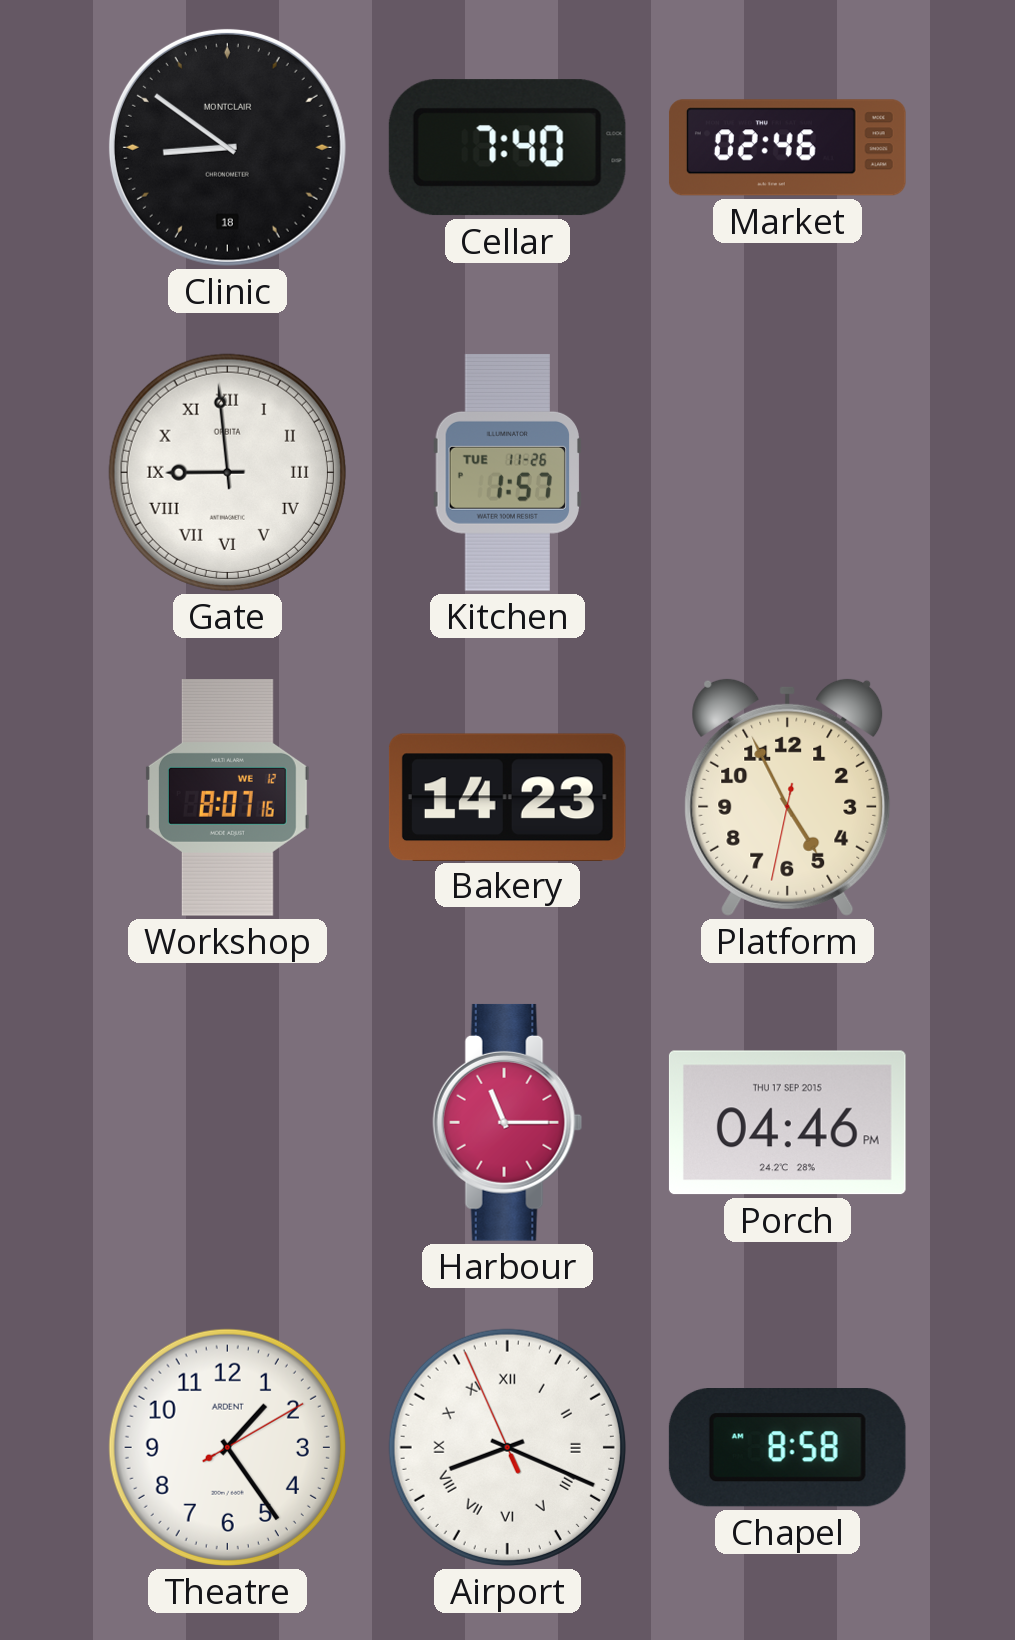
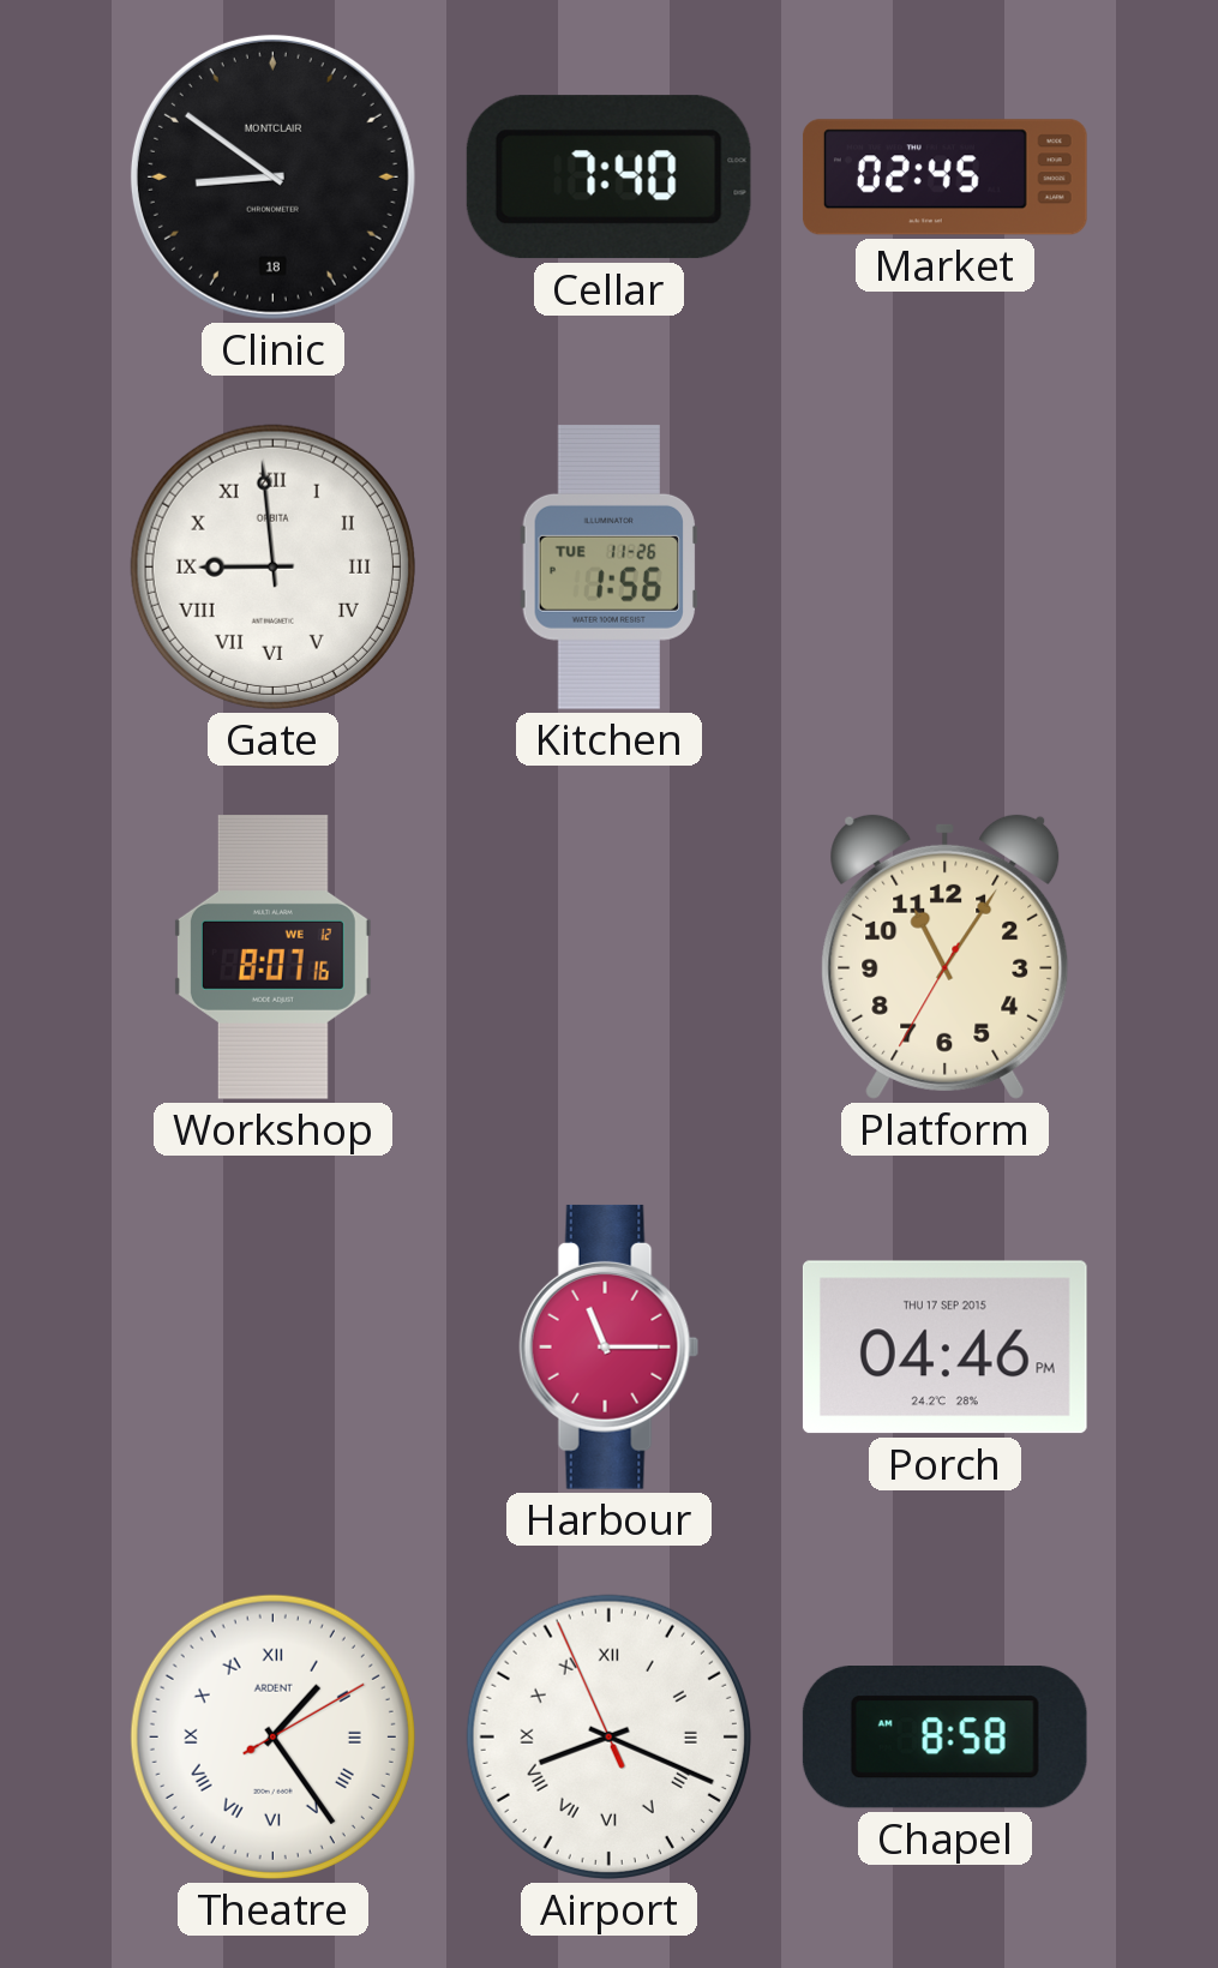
Market: 02:46 -> 02:45
Kitchen: 1:57 -> 1:56
Bakery: 14:23 -> none
Platform: 4:55 -> 11:05
Theatre numerals: Arabic -> Roman
